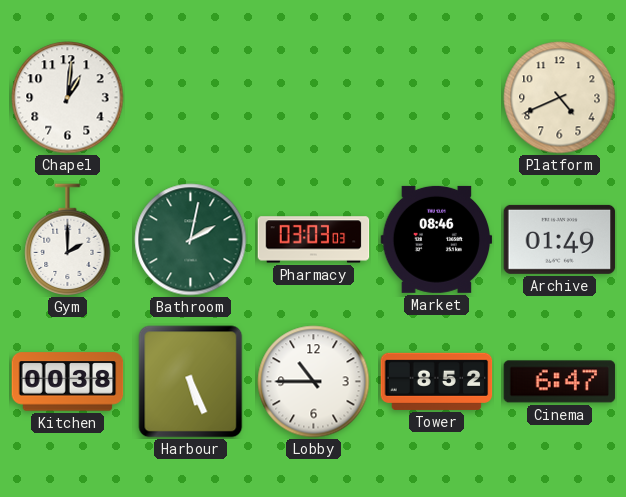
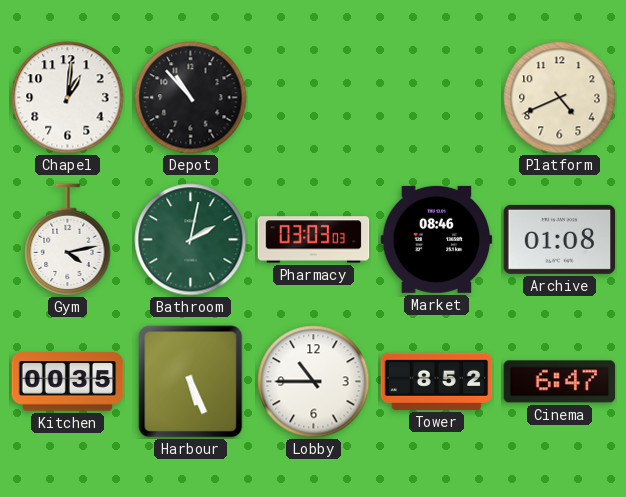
Depot: none -> 10:53
Gym: 2:00 -> 4:13
Archive: 01:49 -> 01:08
Kitchen: 00:38 -> 00:35
